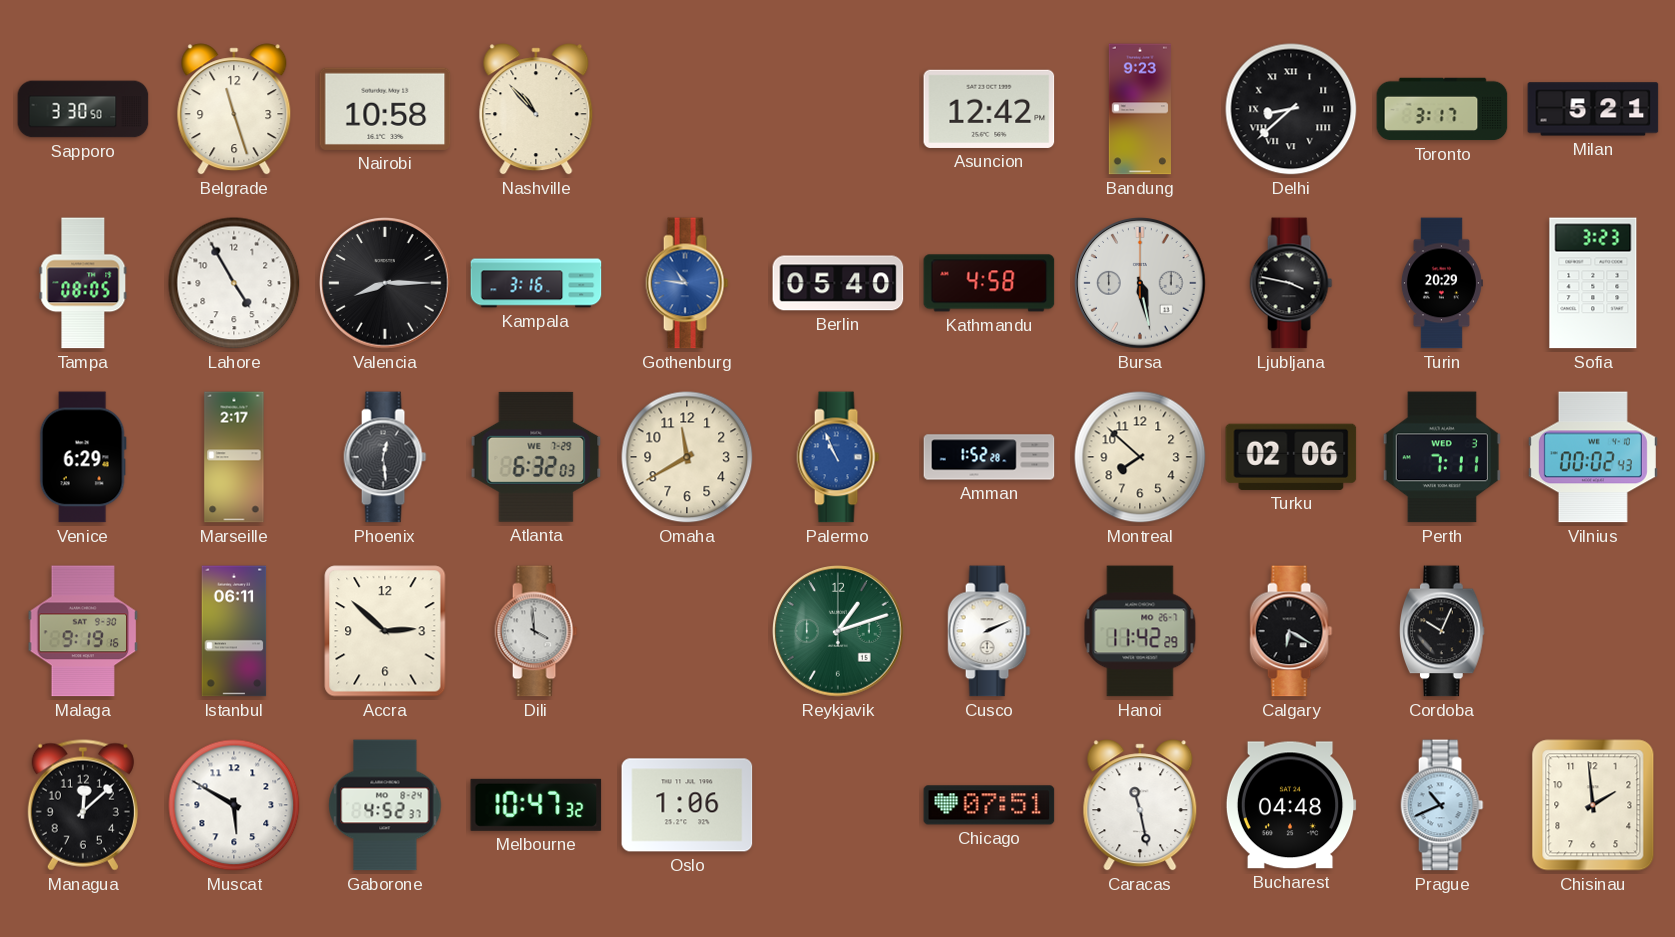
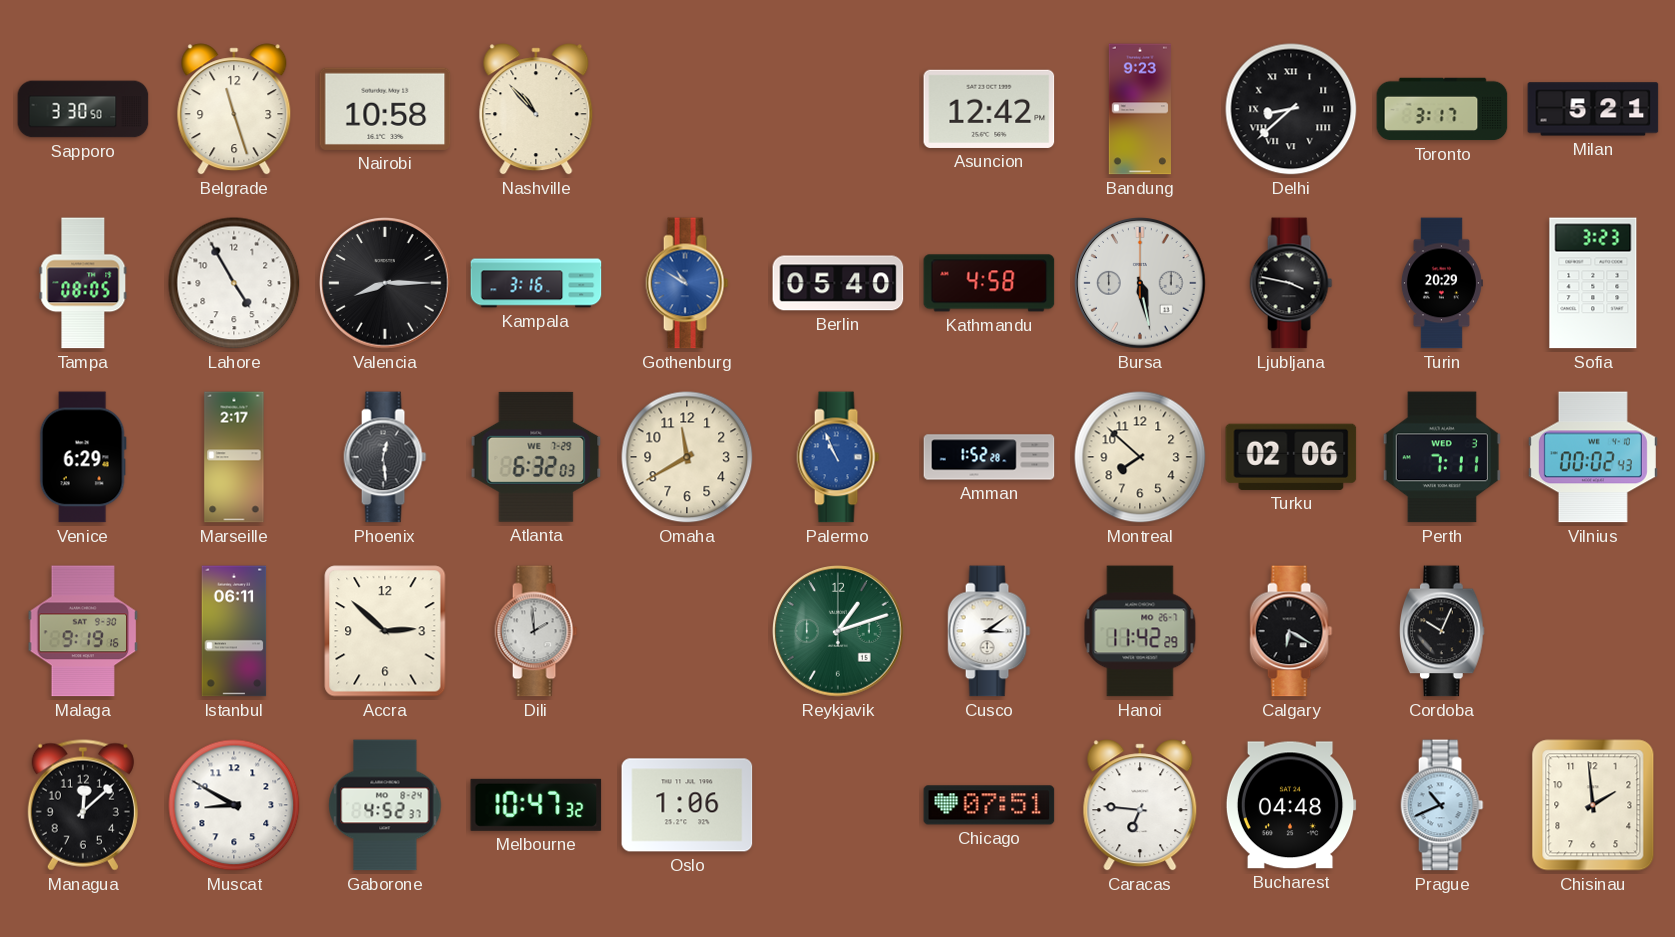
Gothenburg: 10:46 -> 10:50
Dili: 3:59 -> 1:59
Cusco: 2:11 -> 3:09
Muscat: 5:50 -> 8:50
Caracas: 11:28 -> 6:46
